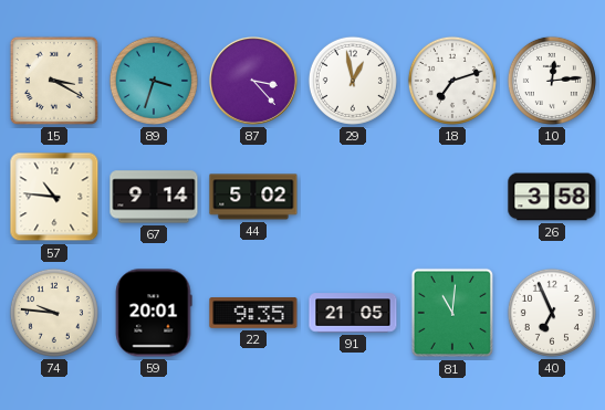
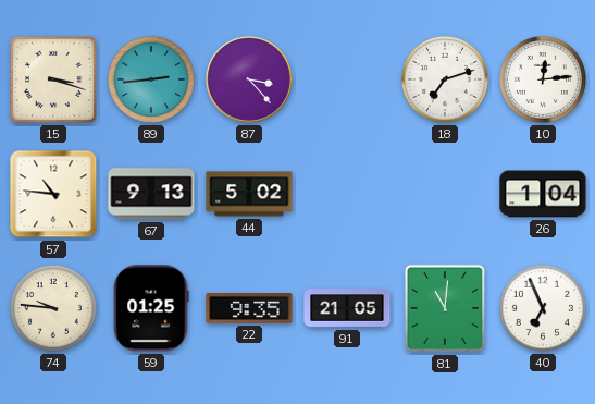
15: 3:20 -> 3:18
89: 3:33 -> 2:44
29: 12:58 -> none
67: 9:14 -> 9:13
26: 3:58 -> 1:04
59: 20:01 -> 01:25
